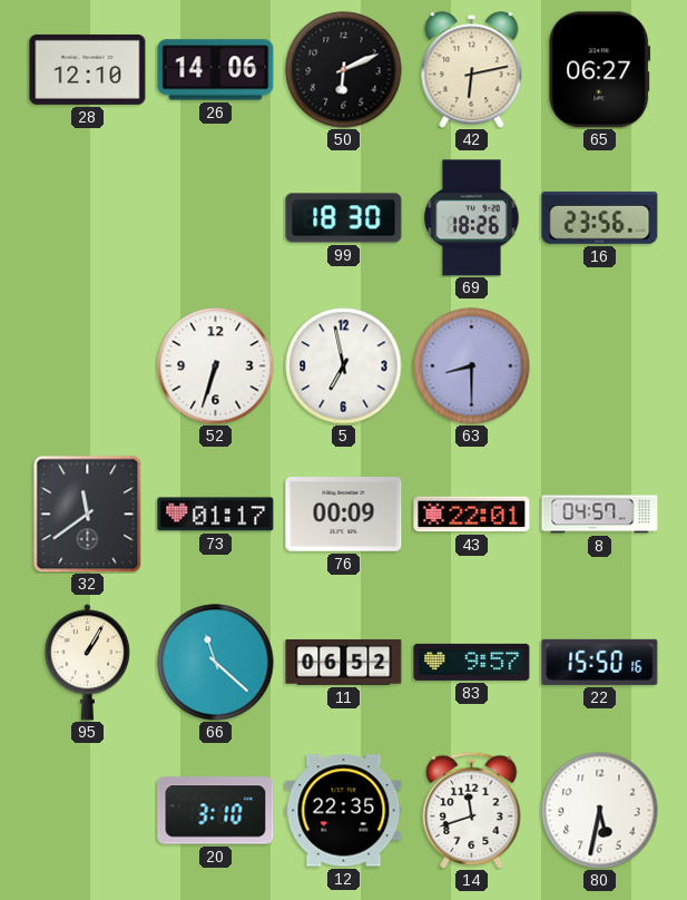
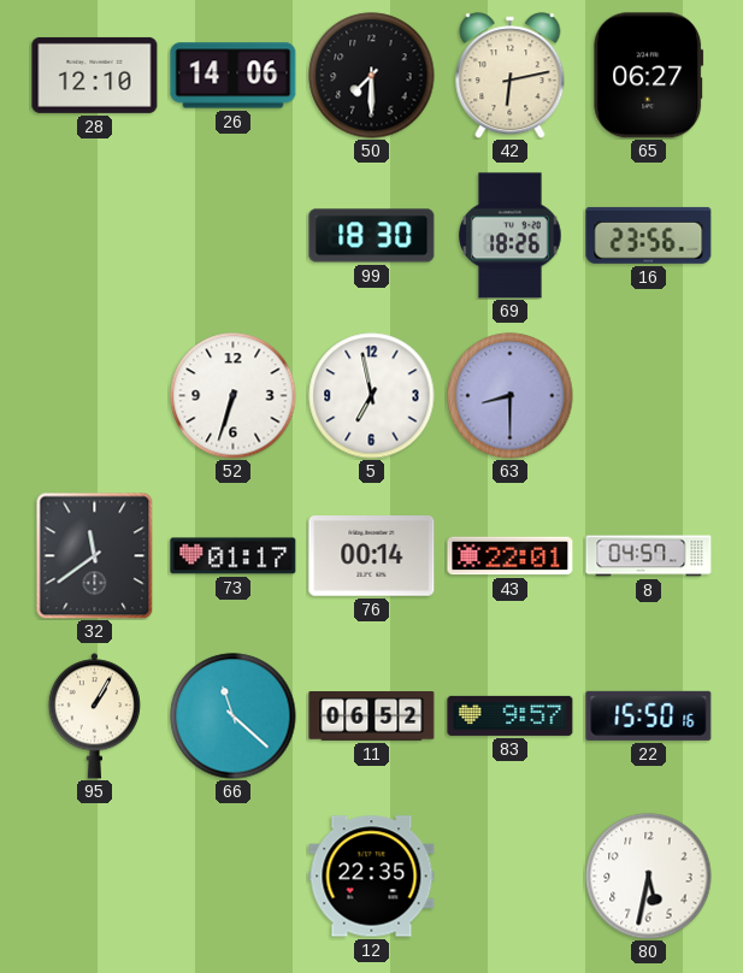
50: 6:11 -> 7:30
76: 00:09 -> 00:14
20: 3:10 -> none
14: 11:42 -> none
